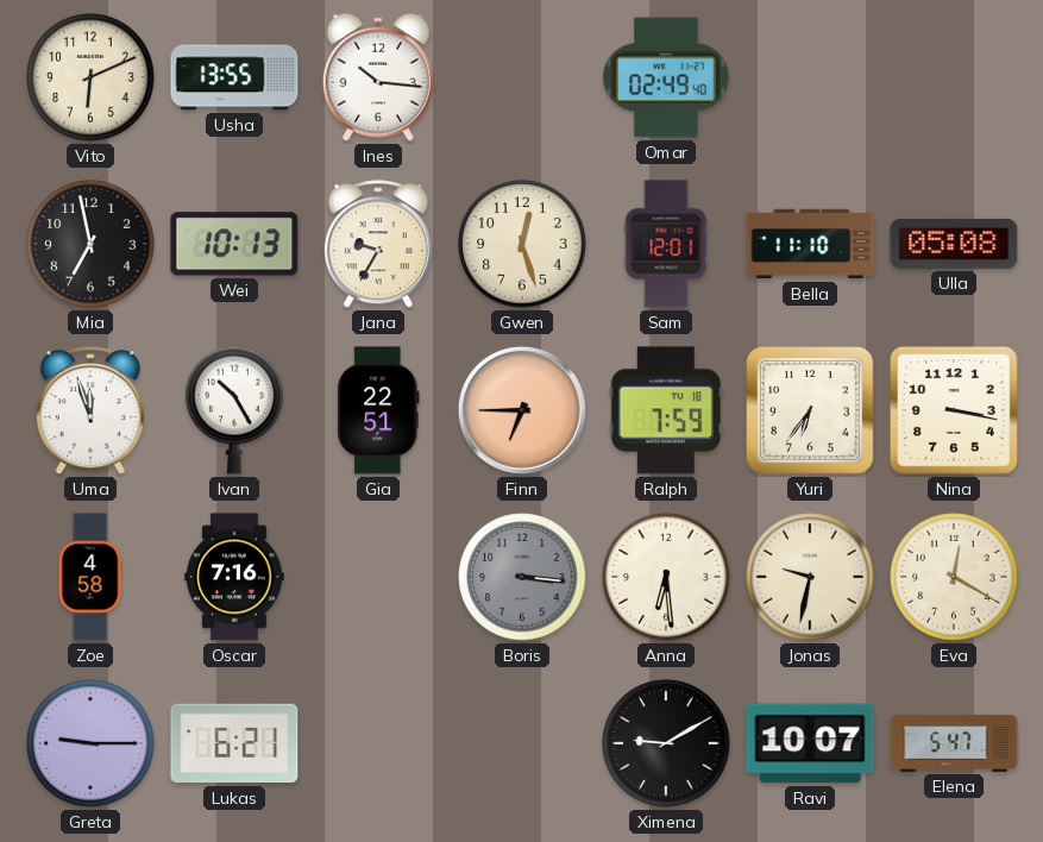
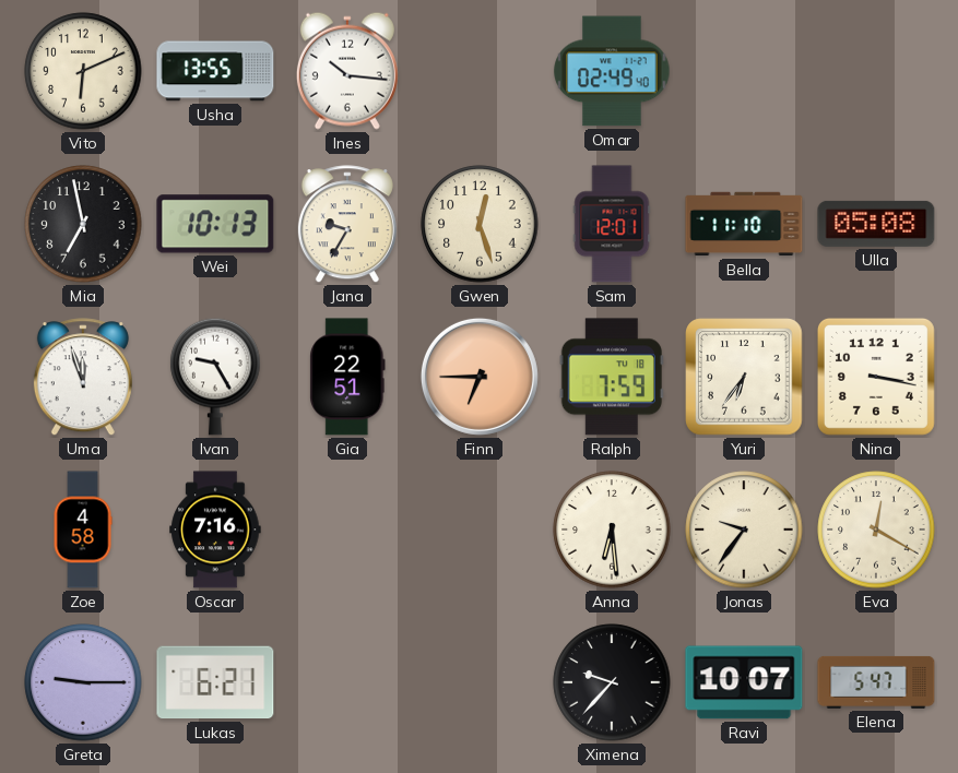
Ivan: 10:25 -> 9:25
Boris: 3:16 -> none
Jonas: 9:32 -> 9:36
Ximena: 9:10 -> 9:37
